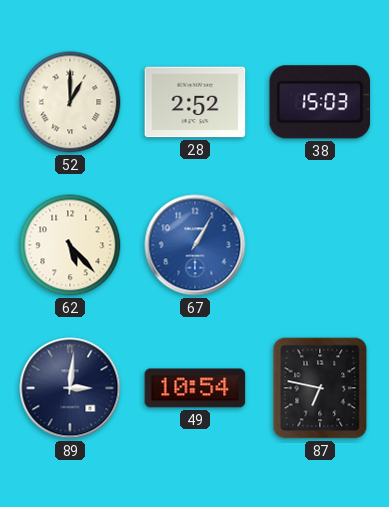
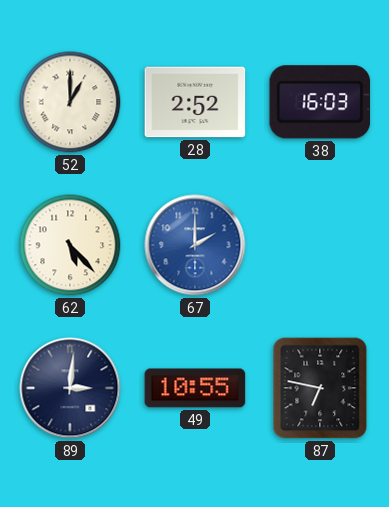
38: 15:03 -> 16:03
67: 1:05 -> 2:00
49: 10:54 -> 10:55
